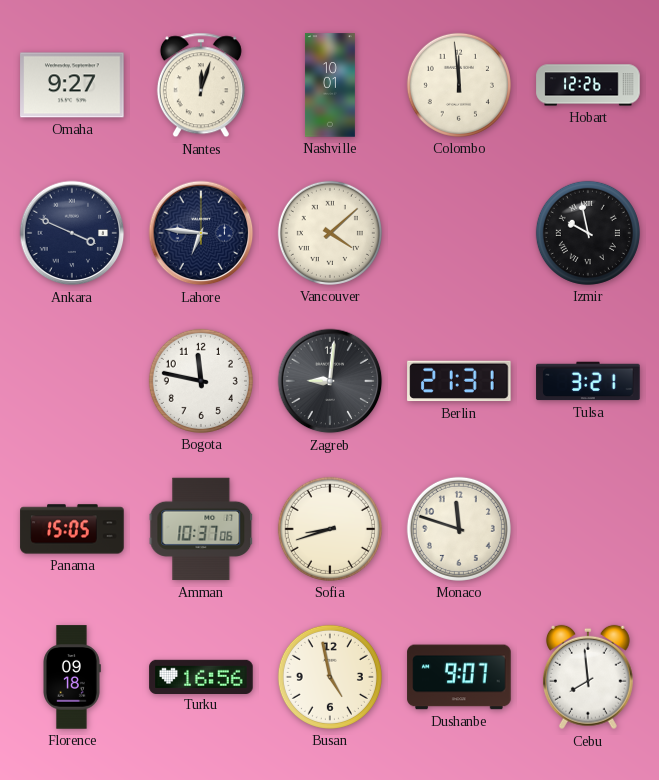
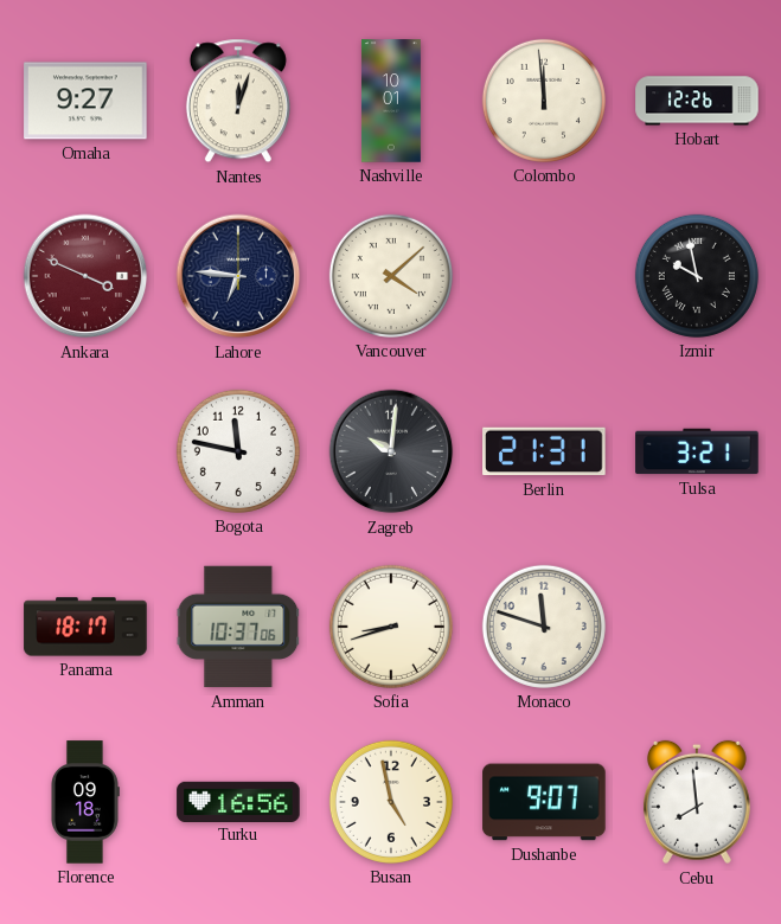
Ankara dial: navy -> burgundy
Zagreb: 9:01 -> 10:01
Panama: 15:05 -> 18:17
